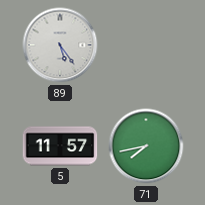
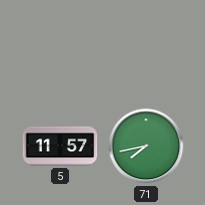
89: 5:24 -> none
